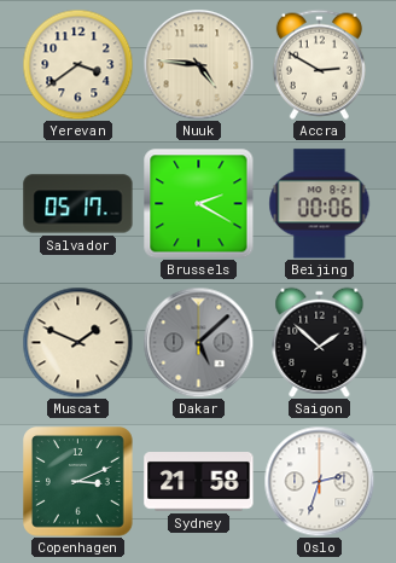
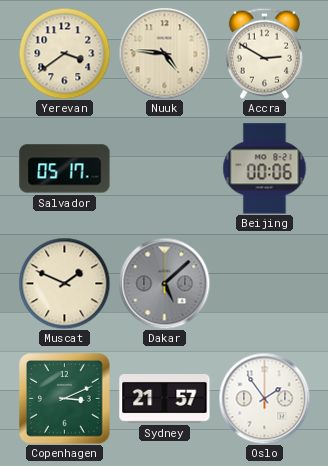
Brussels: 2:20 -> none
Saigon: 1:52 -> none
Sydney: 21:58 -> 21:57
Oslo: 2:33 -> 1:54
